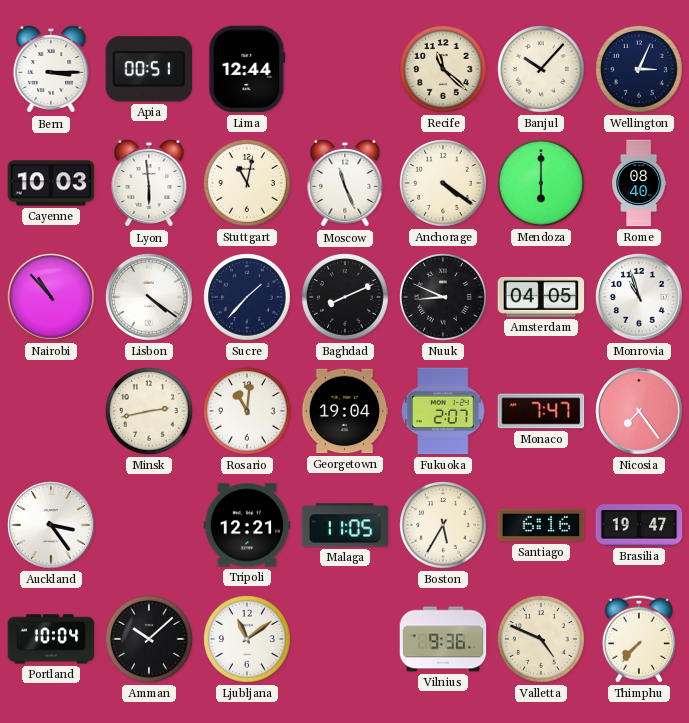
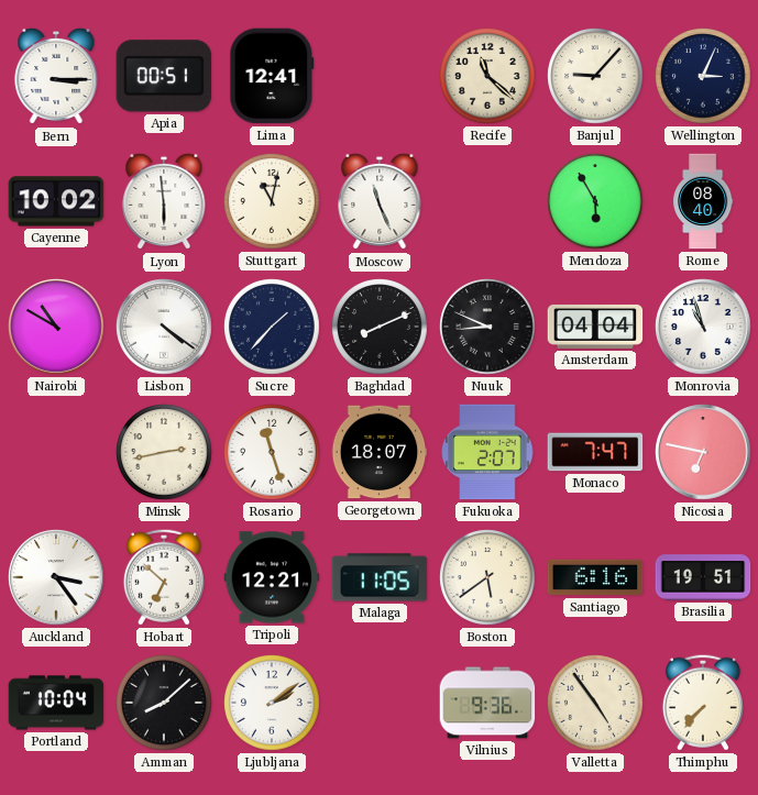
Lima: 12:44 -> 12:41
Banjul: 10:07 -> 9:07
Cayenne: 10:03 -> 10:02
Anchorage: 4:21 -> none
Mendoza: 6:00 -> 5:55
Nairobi: 10:53 -> 10:50
Amsterdam: 04:05 -> 04:04
Rosario: 11:01 -> 11:27
Georgetown: 19:04 -> 18:07
Nicosia: 7:24 -> 6:47
Hobart: none -> 6:52
Boston: 5:35 -> 5:39
Brasilia: 19:47 -> 19:51
Amman: 10:08 -> 8:08
Ljubljana: 11:09 -> 2:09
Valletta: 4:49 -> 4:54
